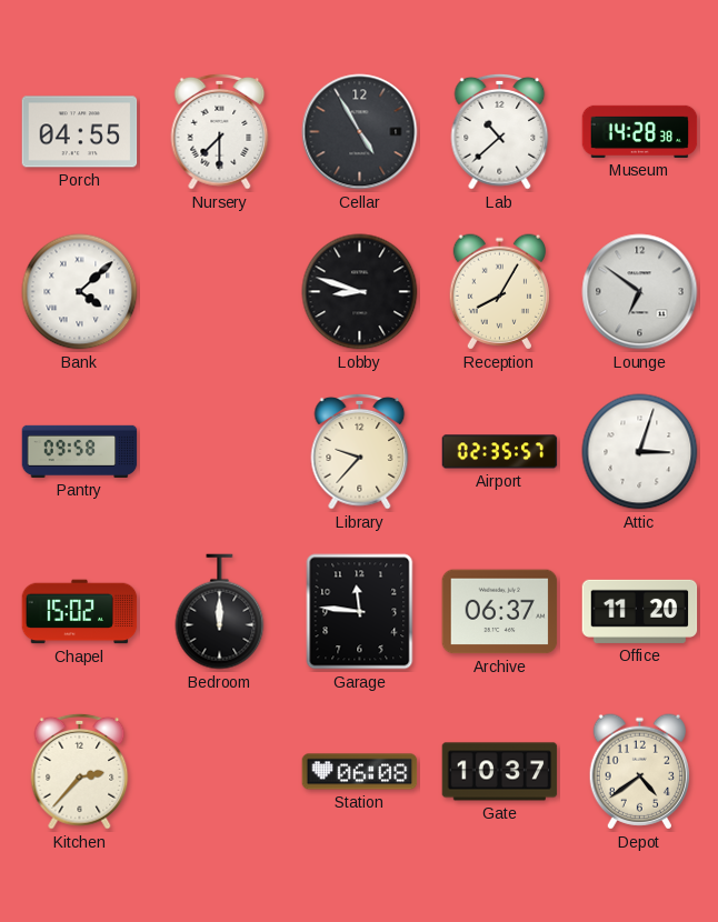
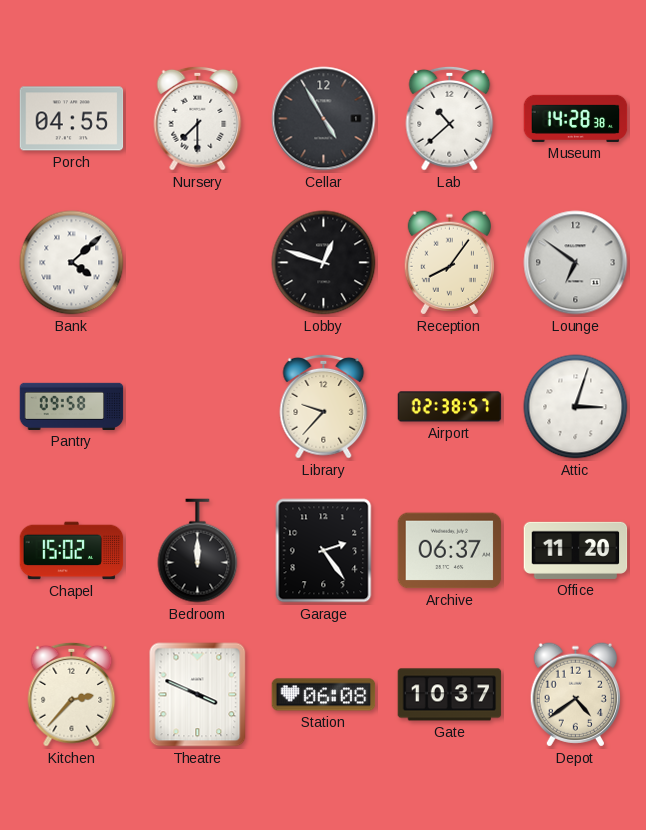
Lobby: 8:48 -> 12:48
Reception: 8:05 -> 8:06
Airport: 02:35 -> 02:38
Garage: 11:46 -> 2:24
Theatre: none -> 3:49
